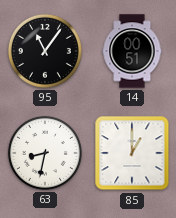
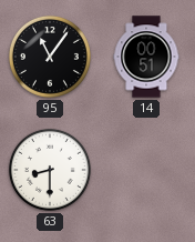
63: 8:32 -> 8:30
85: 1:00 -> none
